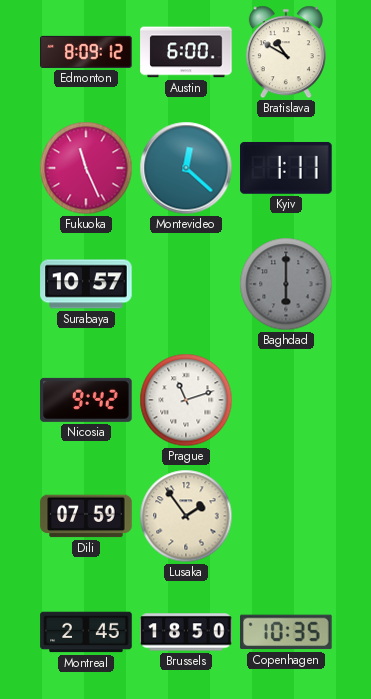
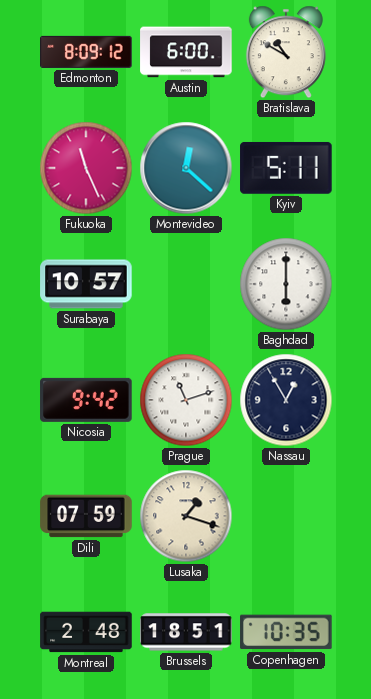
Kyiv: 1:11 -> 5:11
Baghdad dial: grey -> white
Nassau: none -> 12:55
Lusaka: 1:54 -> 1:18
Montreal: 2:45 -> 2:48
Brussels: 18:50 -> 18:51
